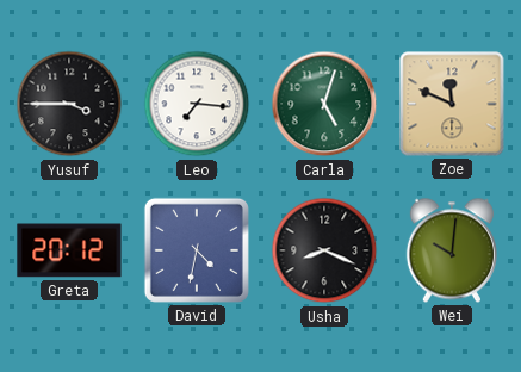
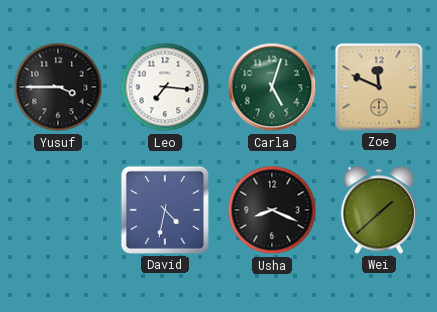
Greta: 20:12 -> none
Wei: 10:01 -> 1:38
